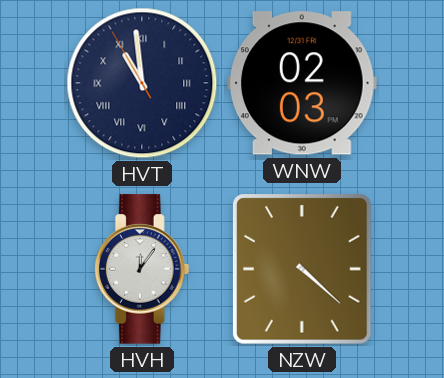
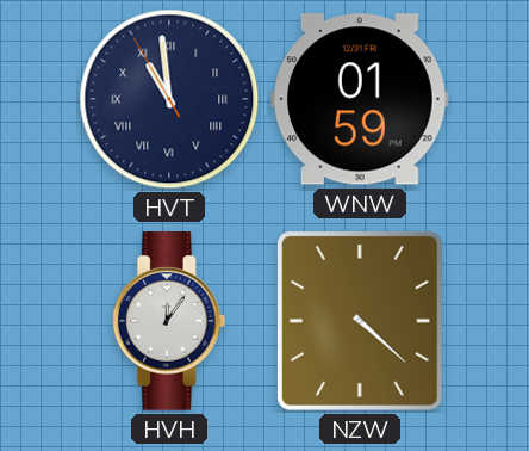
WNW: 02:03 -> 01:59
